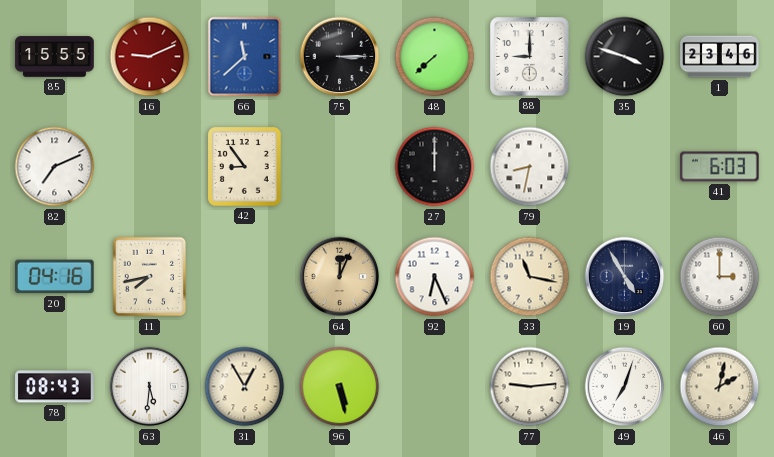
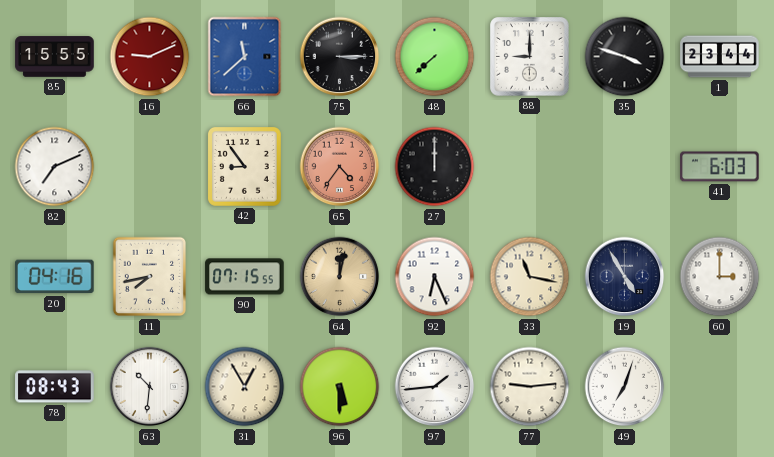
1: 23:46 -> 23:44
65: none -> 4:36
79: 8:32 -> none
90: none -> 07:15
64: 12:04 -> 12:02
63: 5:31 -> 10:31
96: 5:28 -> 5:30
97: none -> 1:44
46: 2:02 -> none
